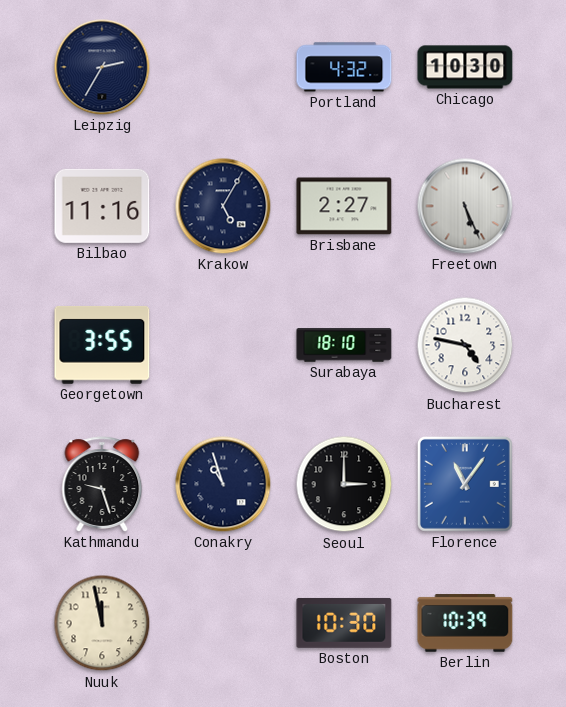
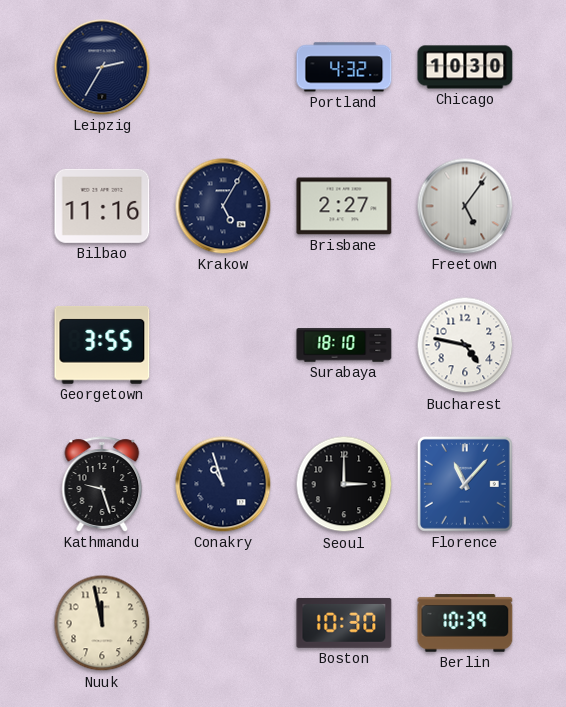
Freetown: 5:26 -> 5:06
Florence: 11:06 -> 11:07
